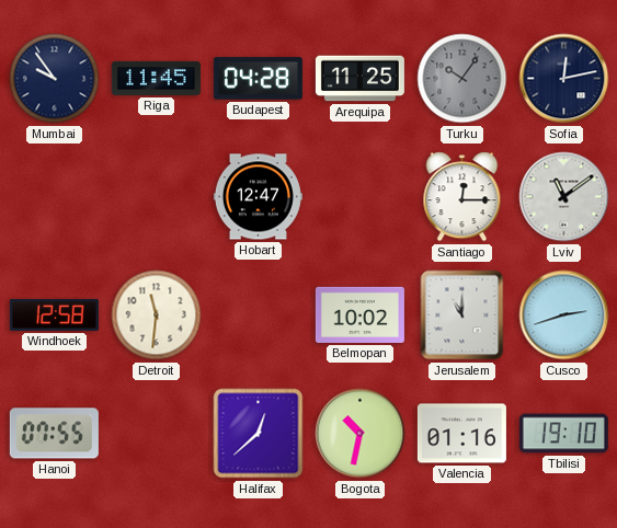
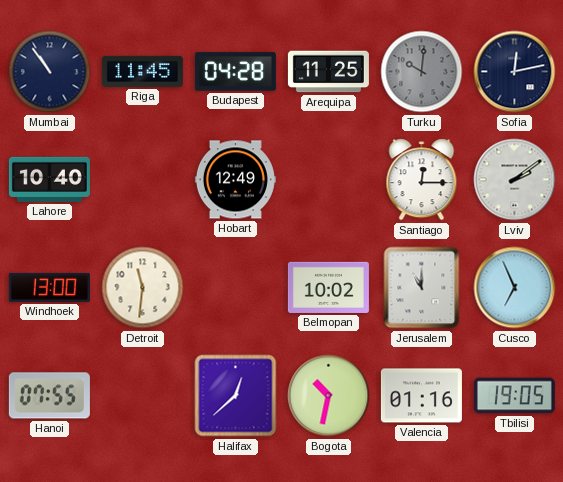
Mumbai: 9:54 -> 10:54
Turku: 10:06 -> 10:01
Lahore: none -> 10:40
Hobart: 12:47 -> 12:49
Lviv: 11:09 -> 2:09
Windhoek: 12:58 -> 13:00
Cusco: 2:42 -> 6:56
Tbilisi: 19:10 -> 19:05
